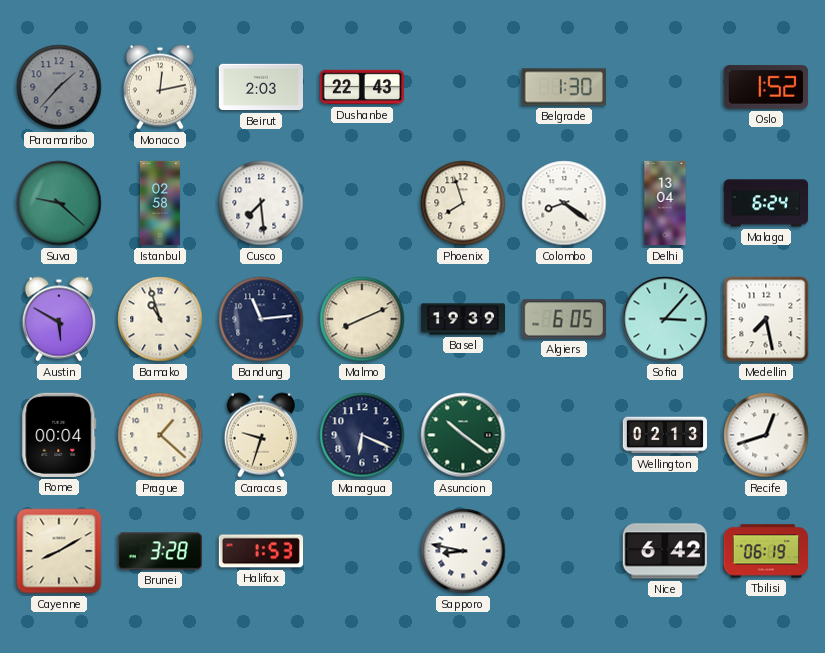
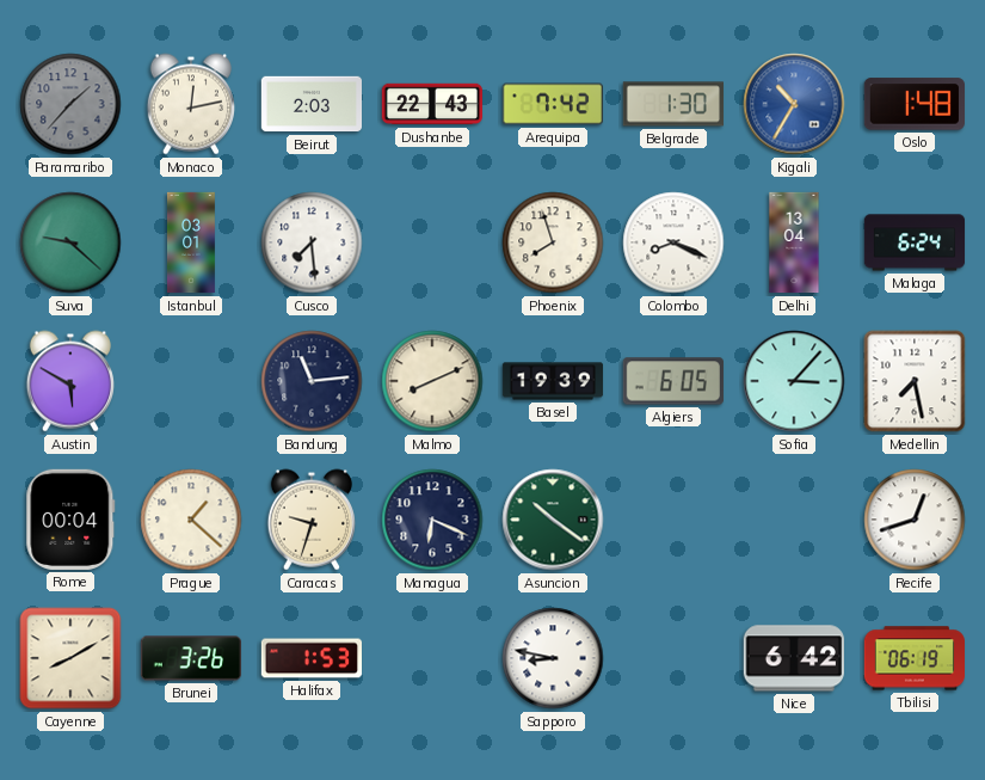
Arequipa: none -> 7:42
Kigali: none -> 10:35
Oslo: 1:52 -> 1:48
Istanbul: 02:58 -> 03:01
Colombo: 8:21 -> 8:19
Bamako: 10:57 -> none
Wellington: 02:13 -> none
Brunei: 3:28 -> 3:26
